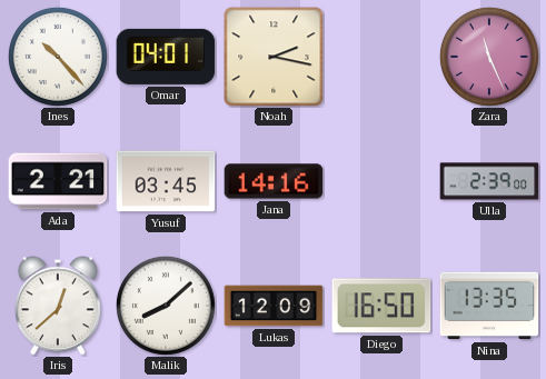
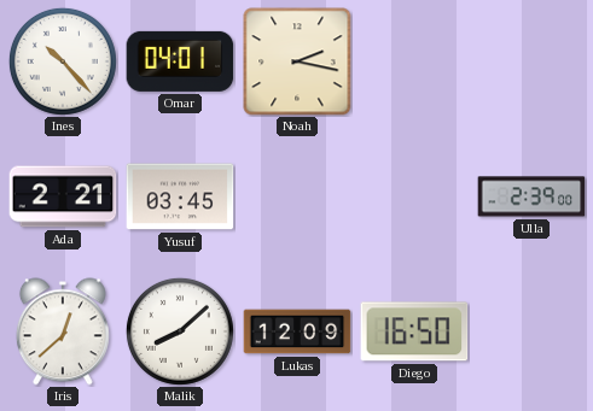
Zara: 11:26 -> none
Jana: 14:16 -> none
Nina: 13:35 -> none
